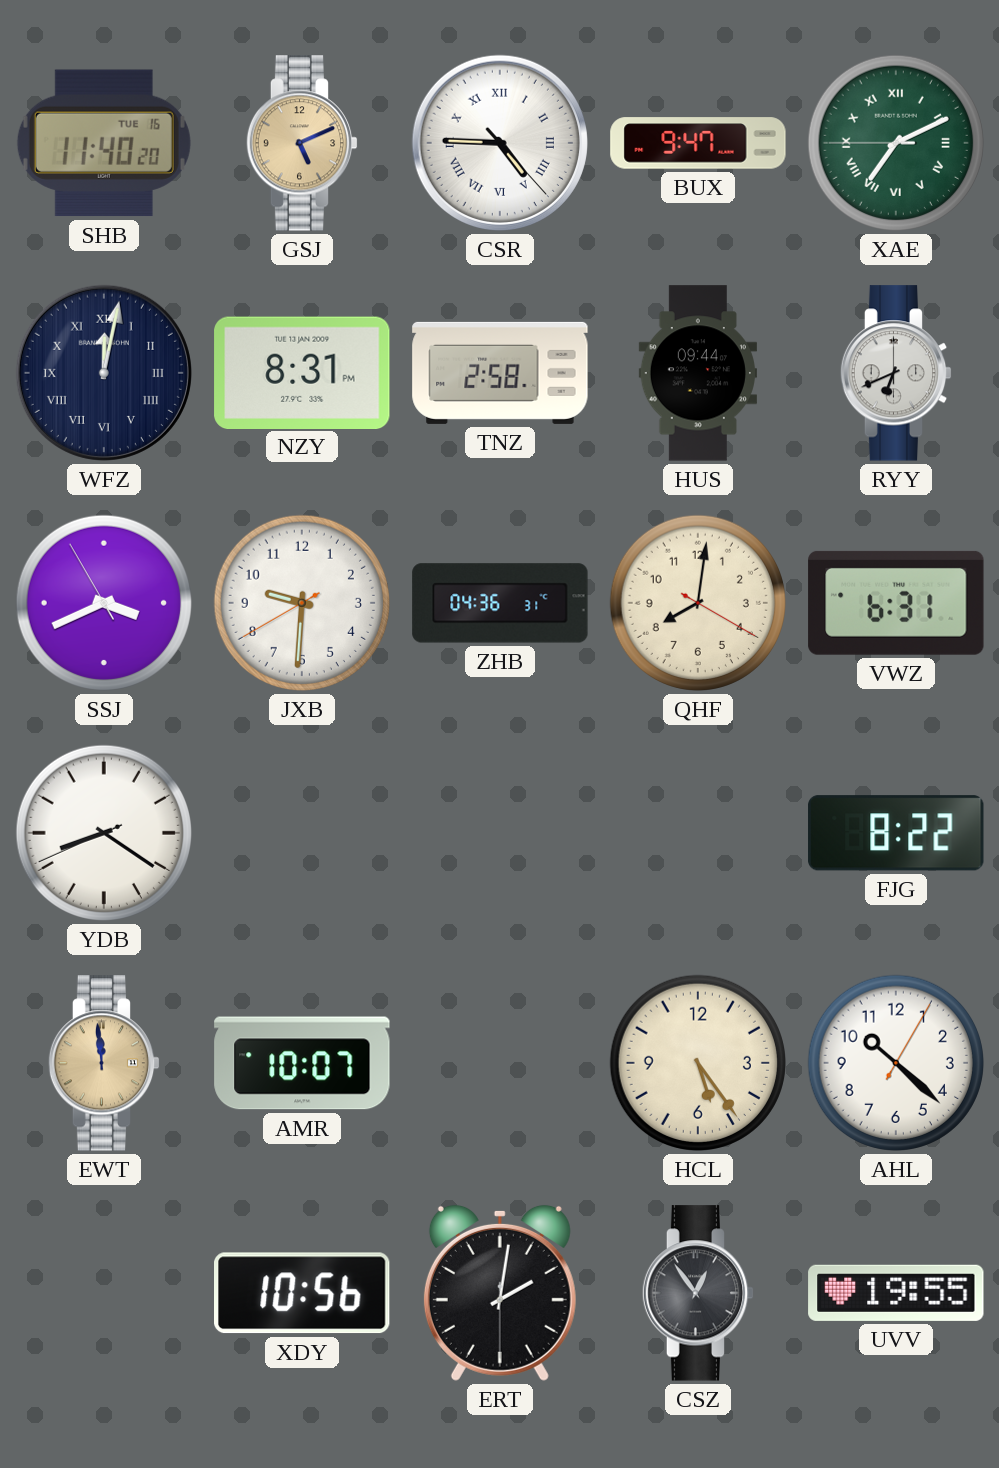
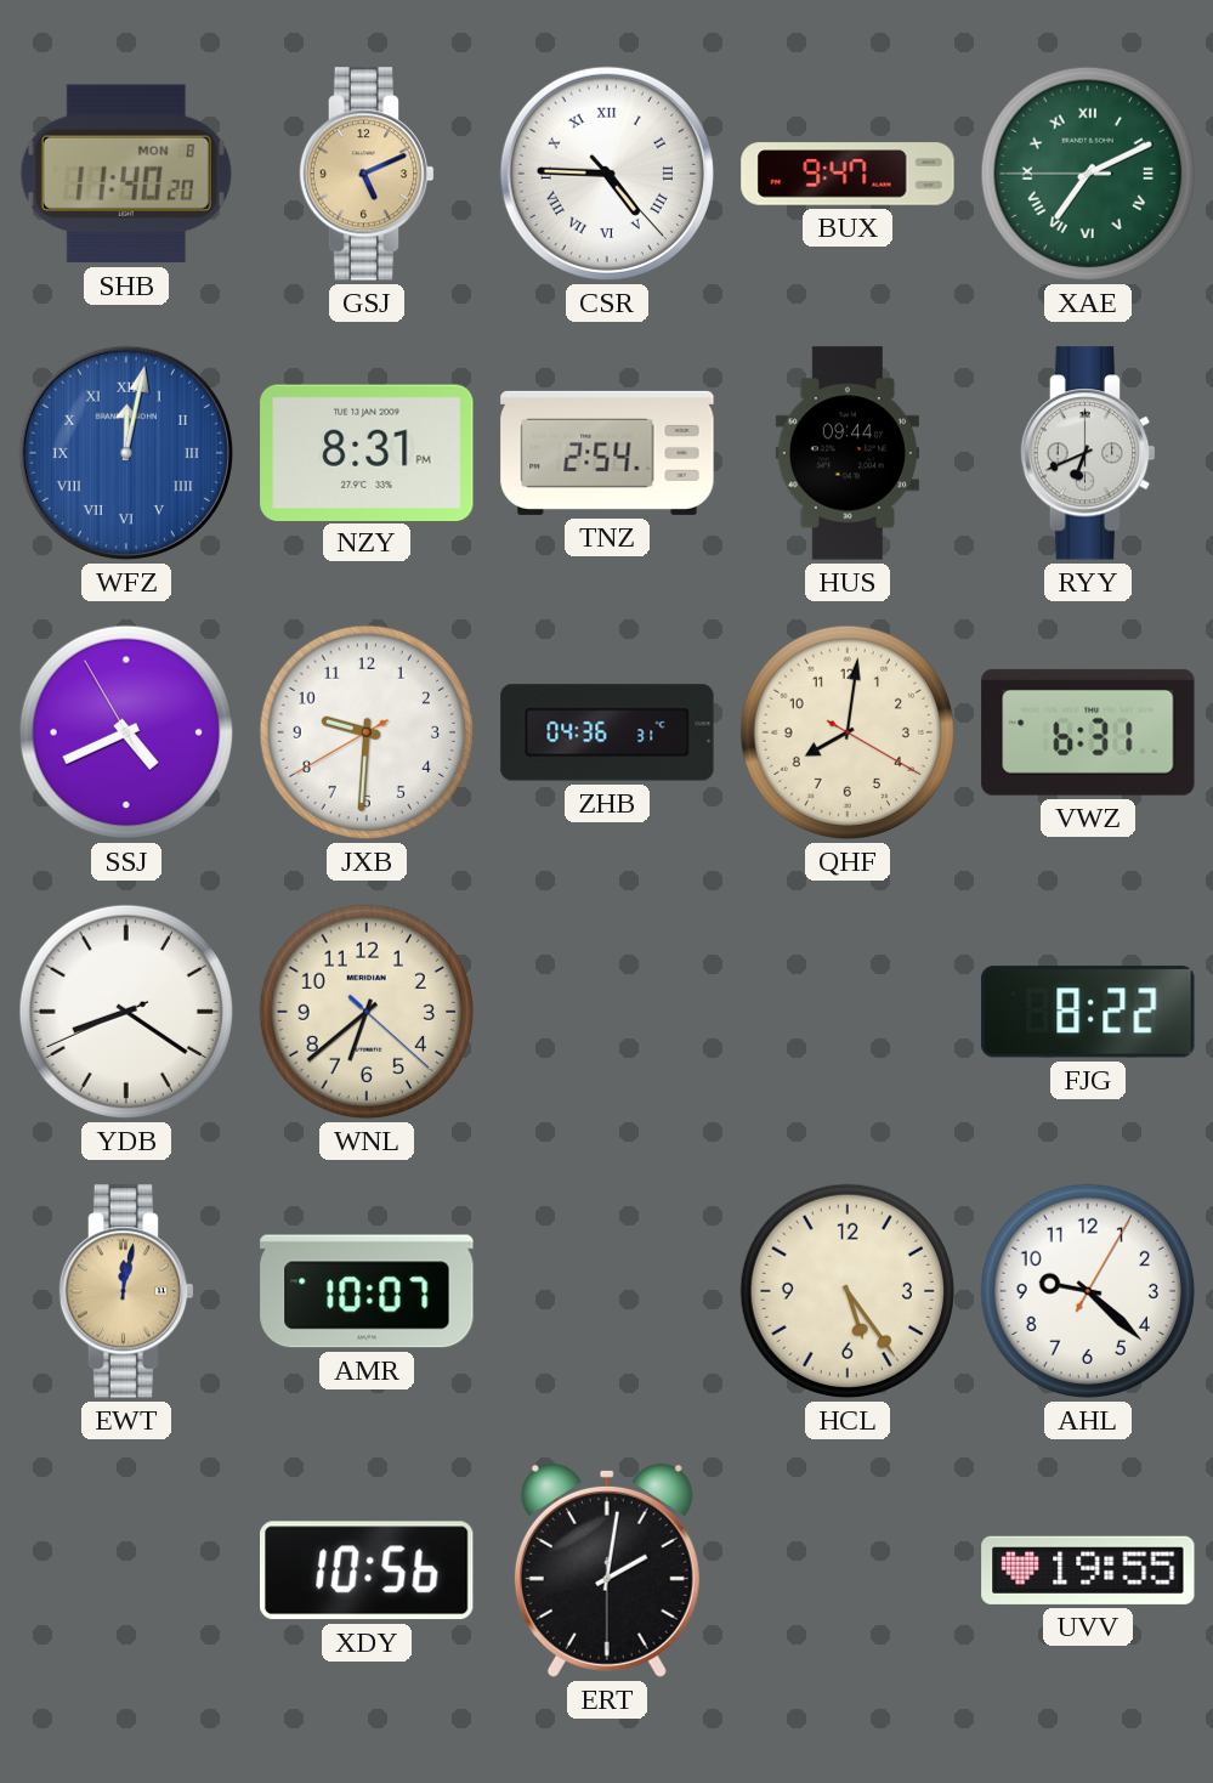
SHB date: TUE 16 -> MON 8
WFZ dial: navy -> blue
TNZ: 2:58 -> 2:54
SSJ: 3:40 -> 4:40
WNL: none -> 6:38
EWT: 11:59 -> 12:02
AHL: 10:22 -> 9:22
CSZ: 12:54 -> none
